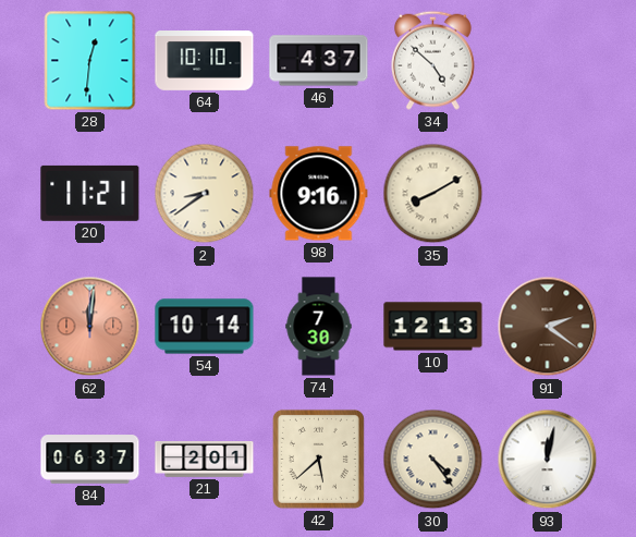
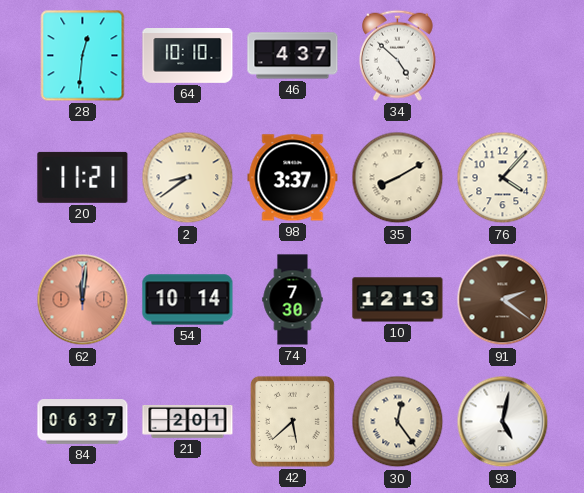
98: 9:16 -> 3:37
76: none -> 4:07
30: 4:24 -> 12:24
93: 12:02 -> 5:02
